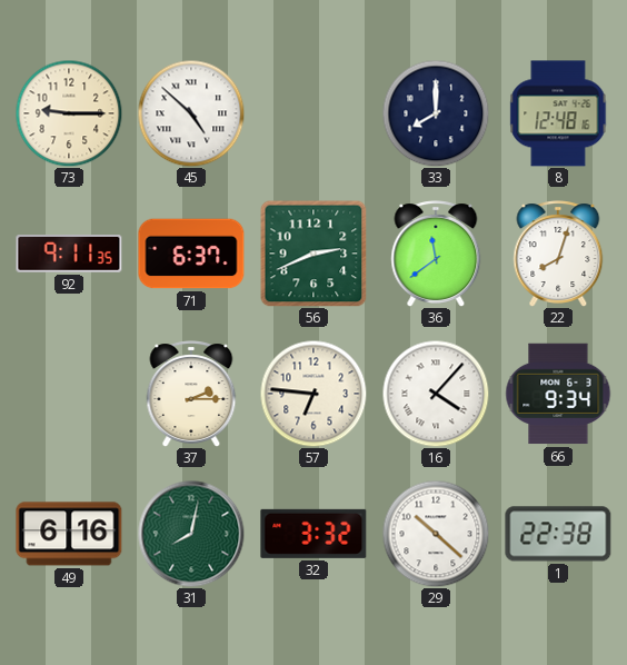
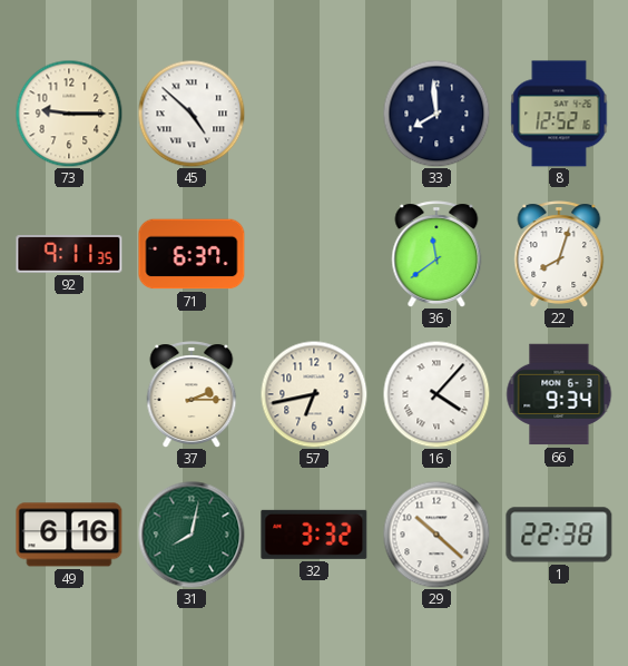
33: 8:00 -> 7:59
8: 12:48 -> 12:52
56: 2:41 -> none
57: 6:46 -> 6:43
